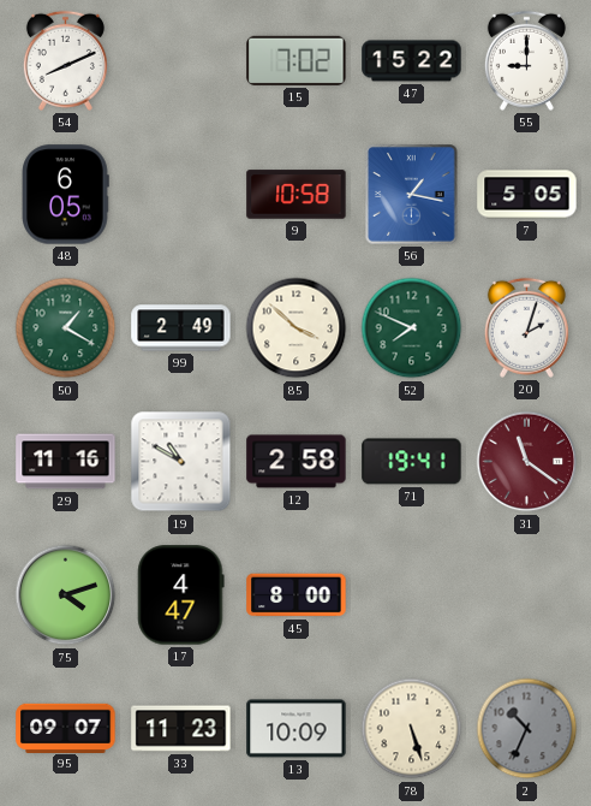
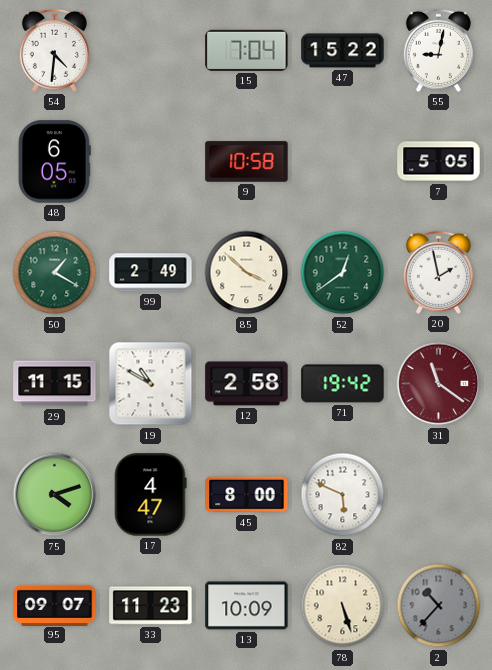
54: 8:11 -> 4:31
15: 7:02 -> 7:04
55: 9:00 -> 9:02
56: 1:17 -> none
52: 7:49 -> 12:39
20: 2:03 -> 1:58
29: 11:16 -> 11:15
71: 19:41 -> 19:42
82: none -> 5:49
2: 10:34 -> 10:37
